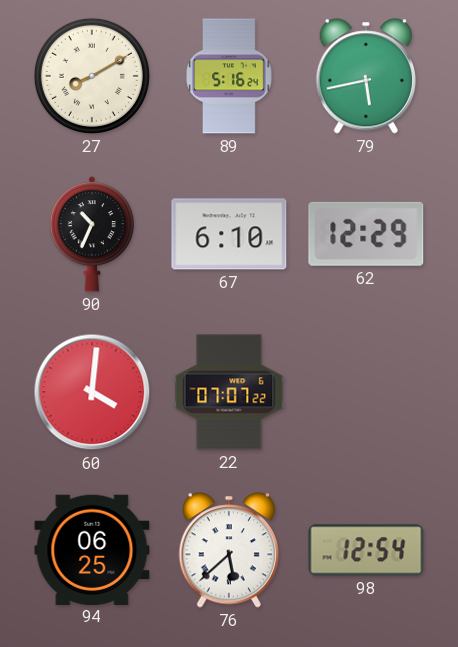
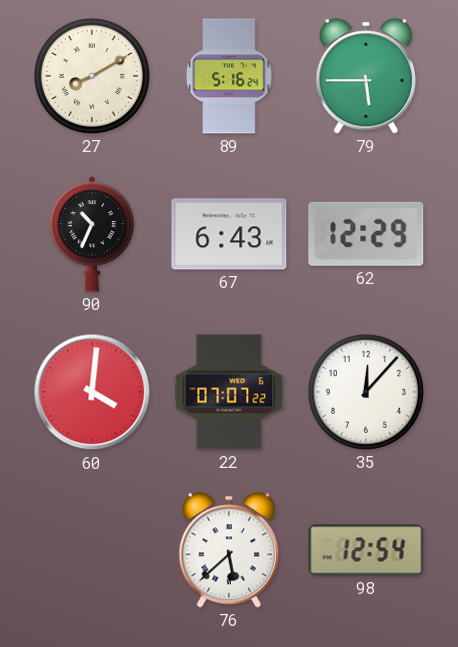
79: 5:43 -> 5:45
67: 6:10 -> 6:43
35: none -> 12:07
94: 06:25 -> none
